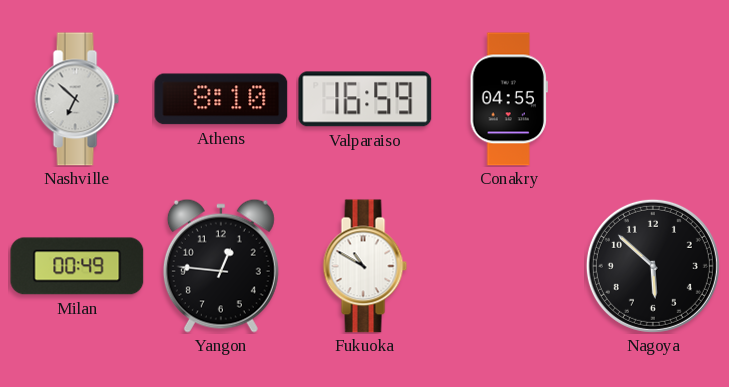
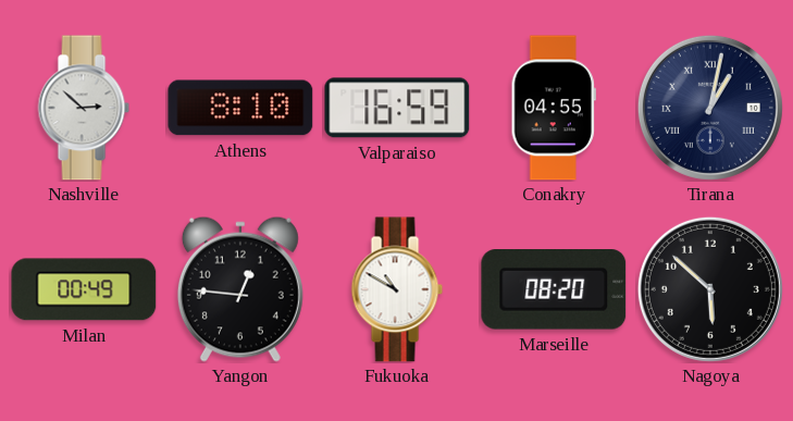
Nashville: 6:52 -> 2:52
Tirana: none -> 1:02
Marseille: none -> 08:20
